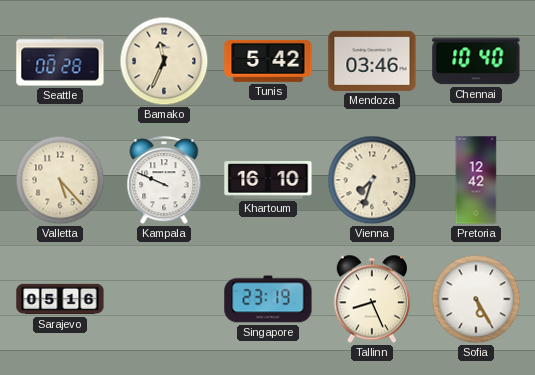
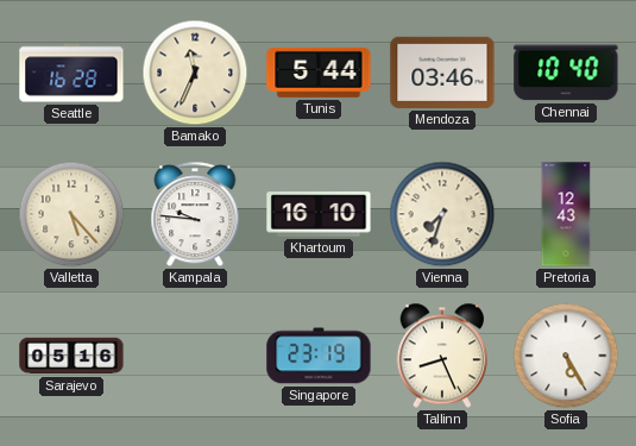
Seattle: 00:28 -> 16:28
Tunis: 5:42 -> 5:44
Kampala: 9:49 -> 9:46
Pretoria: 12:42 -> 12:43
